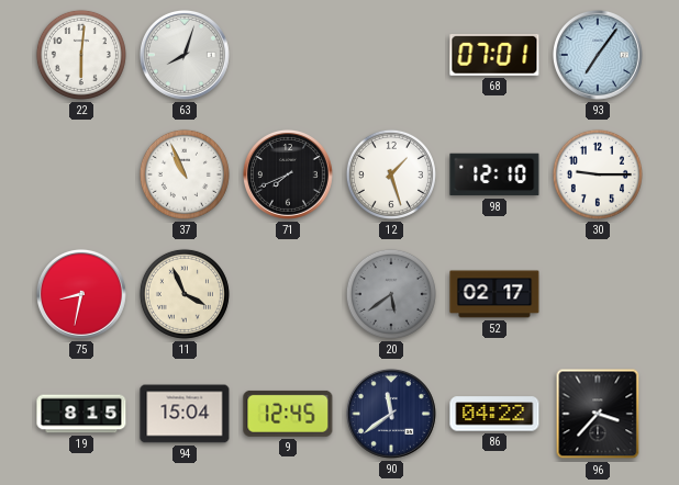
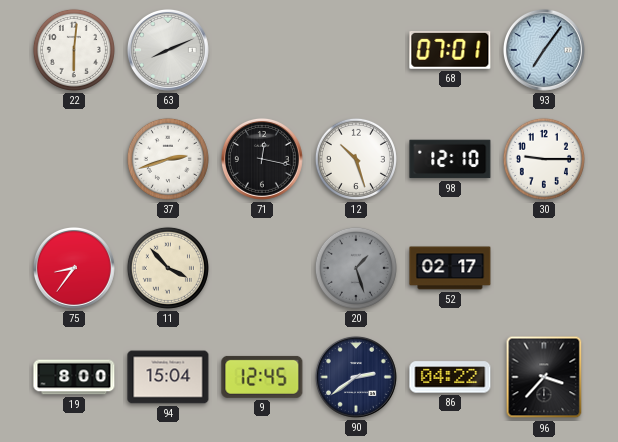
63: 8:03 -> 8:11
37: 10:56 -> 2:42
71: 7:41 -> 12:17
12: 1:27 -> 10:27
75: 8:32 -> 8:36
11: 3:56 -> 3:53
20: 5:39 -> 1:27
19: 8:15 -> 8:00
90: 11:39 -> 2:39
